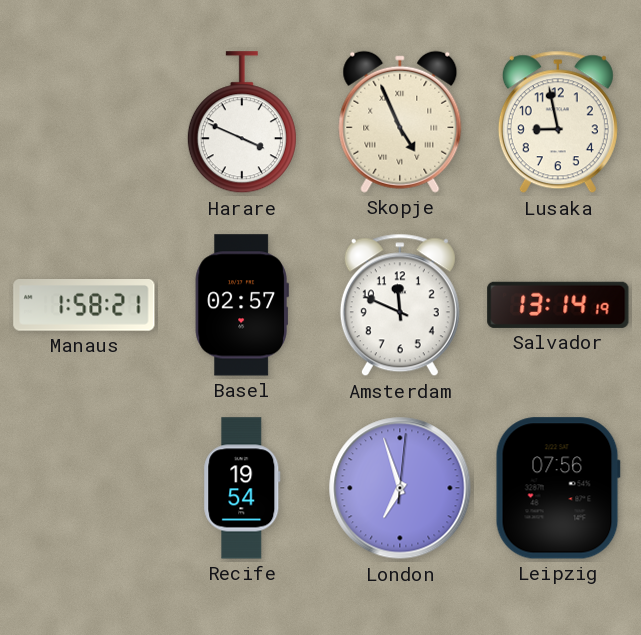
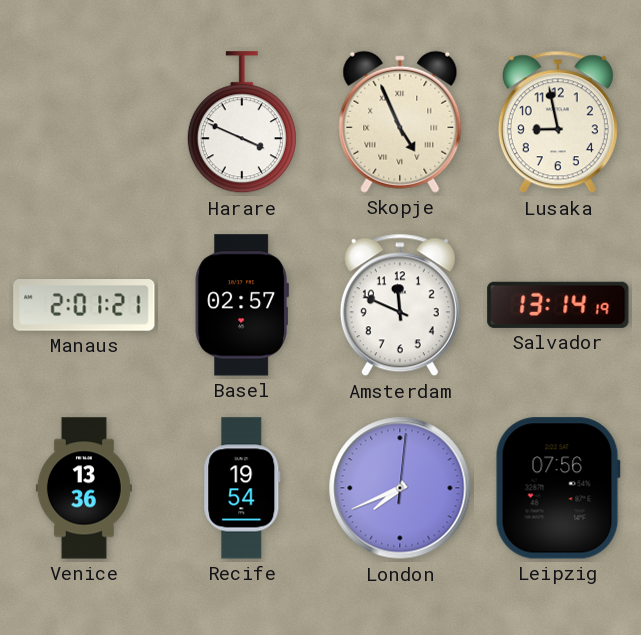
Manaus: 1:58 -> 2:01
Venice: none -> 13:36
London: 6:57 -> 7:41
